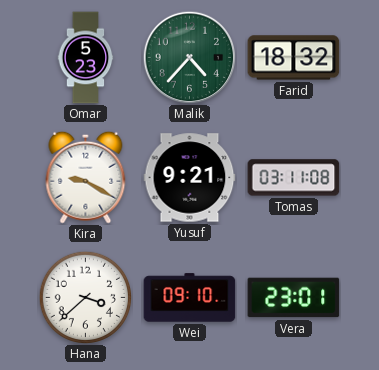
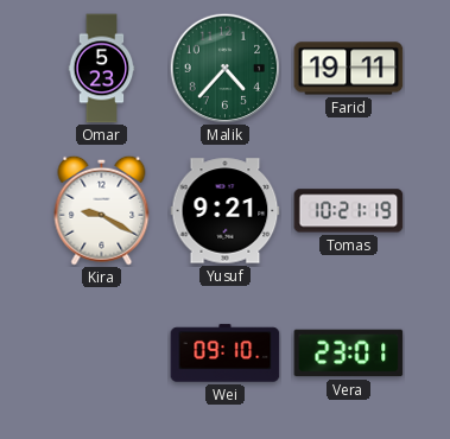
Farid: 18:32 -> 19:11
Tomas: 03:11 -> 10:21
Hana: 3:38 -> none
